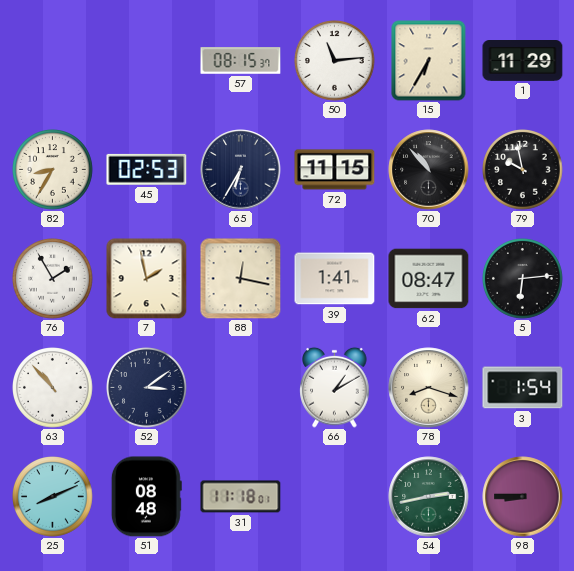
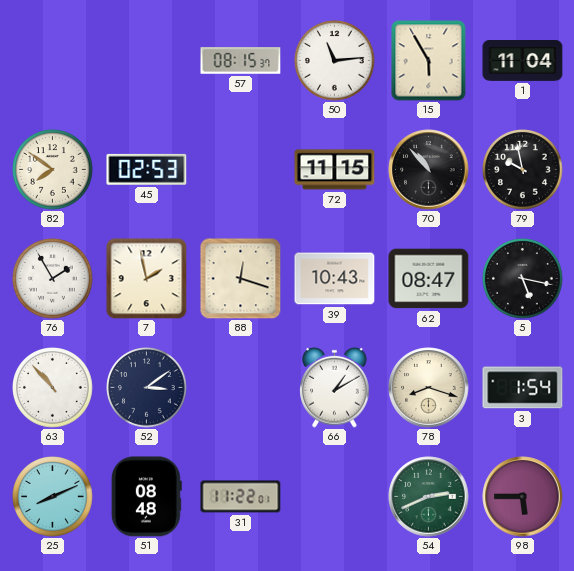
15: 6:35 -> 5:55
1: 11:29 -> 11:04
82: 8:35 -> 7:51
65: 6:35 -> none
88: 12:17 -> 12:18
39: 1:41 -> 10:43
5: 6:14 -> 5:17
31: 11:18 -> 11:22
54: 2:43 -> 2:41
98: 8:45 -> 5:45
